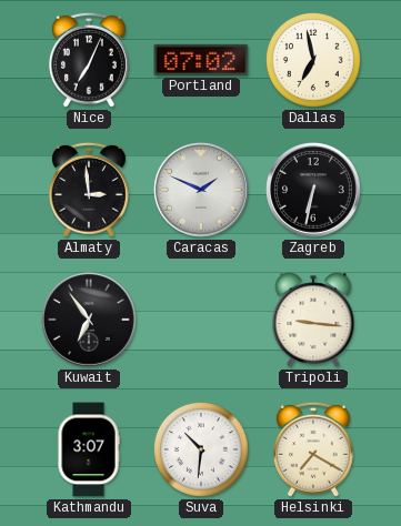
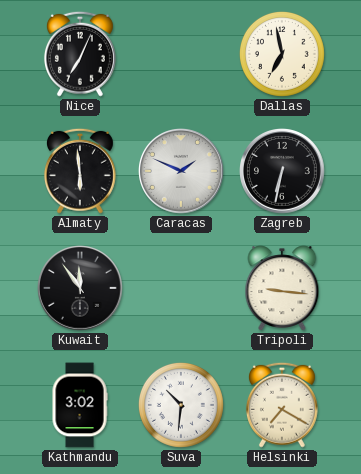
Portland: 07:02 -> none
Almaty: 2:59 -> 5:59
Kuwait: 6:54 -> 11:54
Kathmandu: 3:07 -> 3:02
